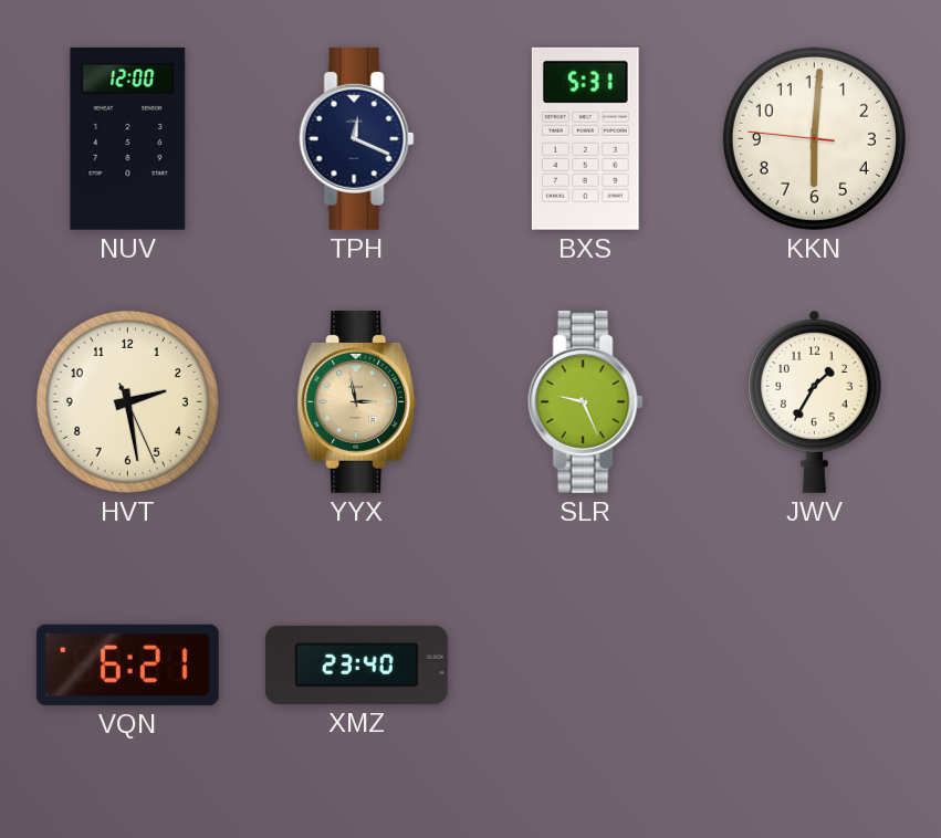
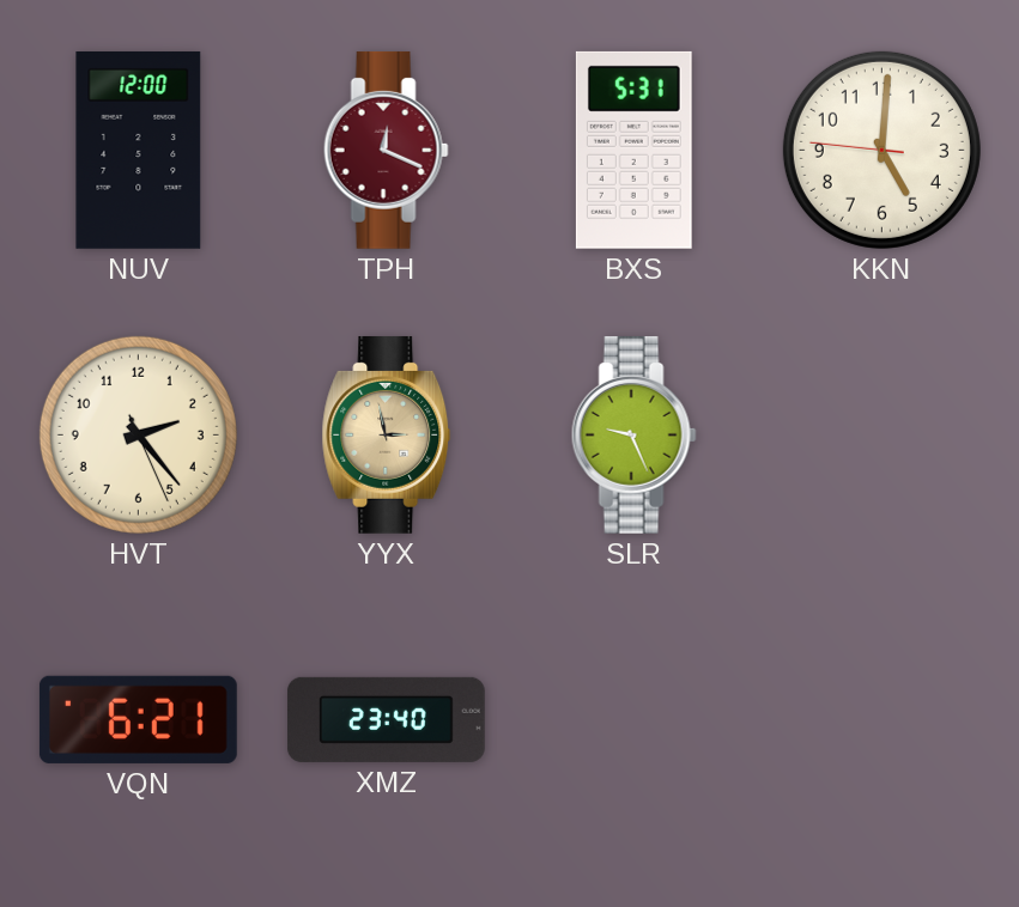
TPH dial: navy -> burgundy
KKN: 6:00 -> 5:00
HVT: 2:28 -> 2:23
JWV: 1:35 -> none
